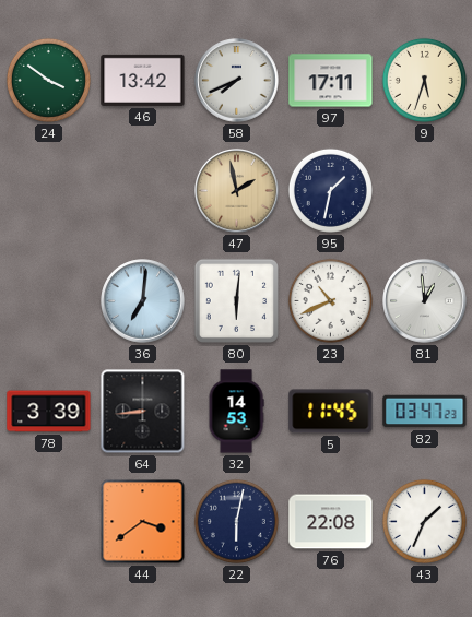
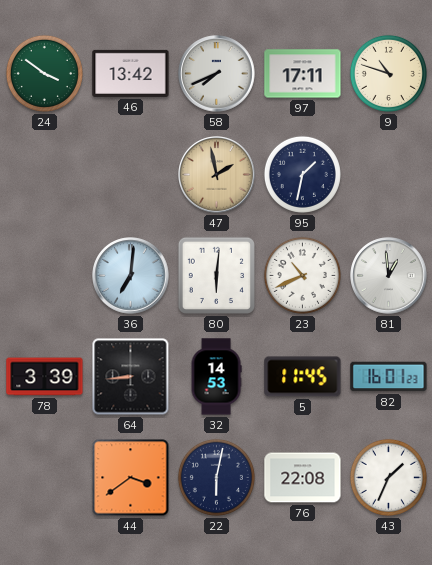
9: 5:33 -> 10:48
82: 03:47 -> 16:01
